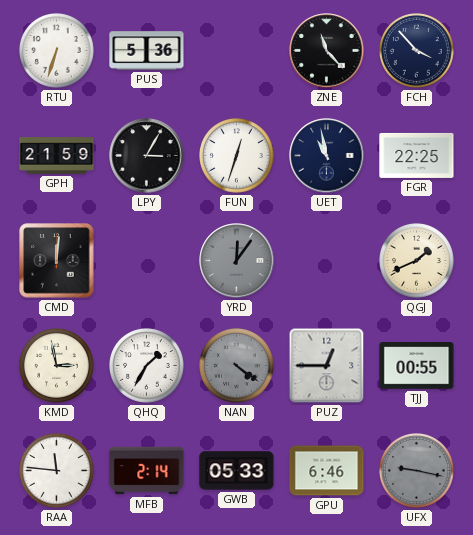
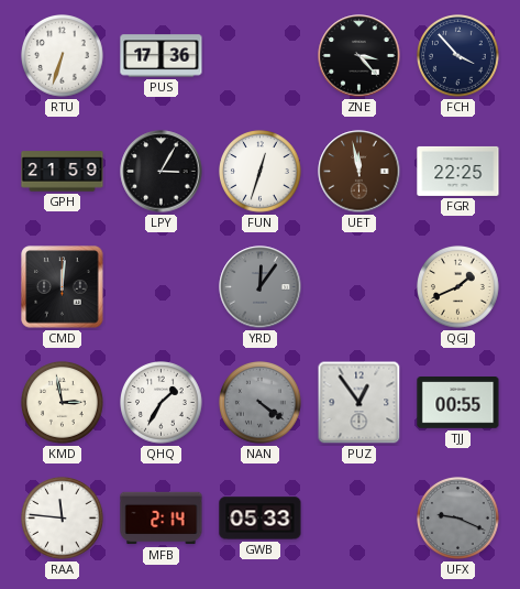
PUS: 5:36 -> 17:36
ZNE: 11:23 -> 3:23
UET: 10:58 -> 11:58
UET dial: navy -> brown
PUZ: 12:45 -> 12:54
GPU: 6:46 -> none
UFX: 9:17 -> 9:19
